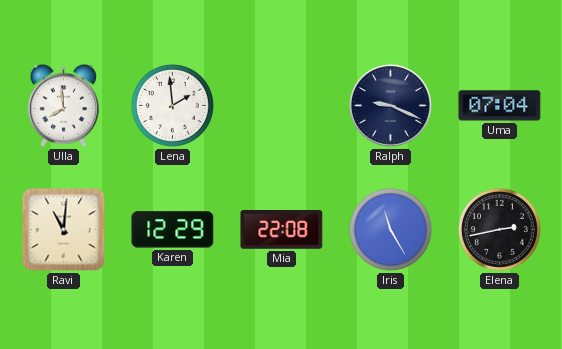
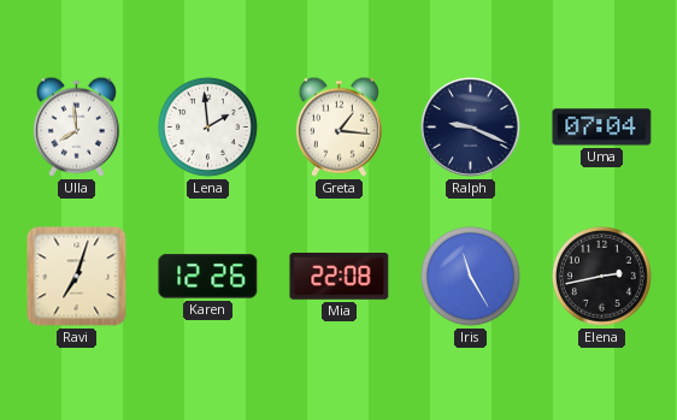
Greta: none -> 1:16
Ravi: 11:01 -> 7:03
Karen: 12:29 -> 12:26
